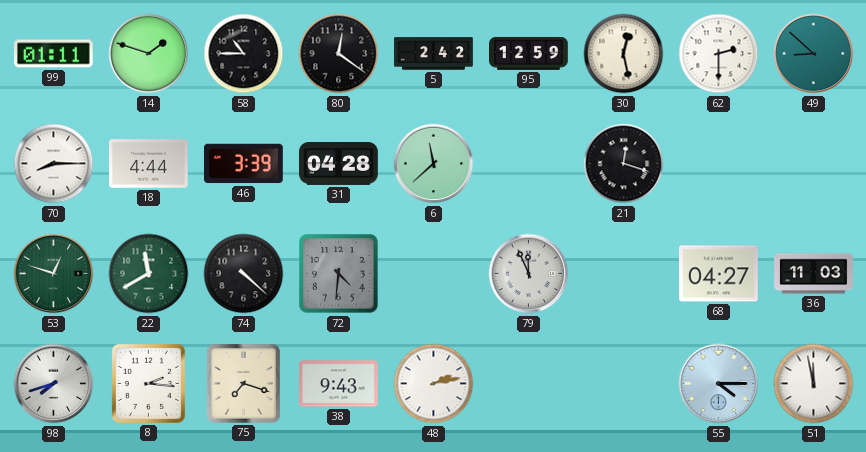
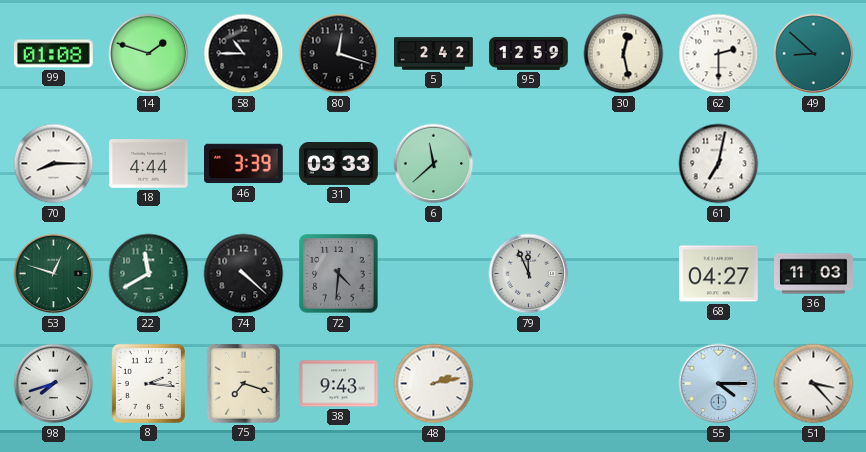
99: 01:11 -> 01:08
80: 12:21 -> 12:18
31: 04:28 -> 03:33
21: 12:18 -> none
61: none -> 7:02
51: 11:58 -> 3:23
